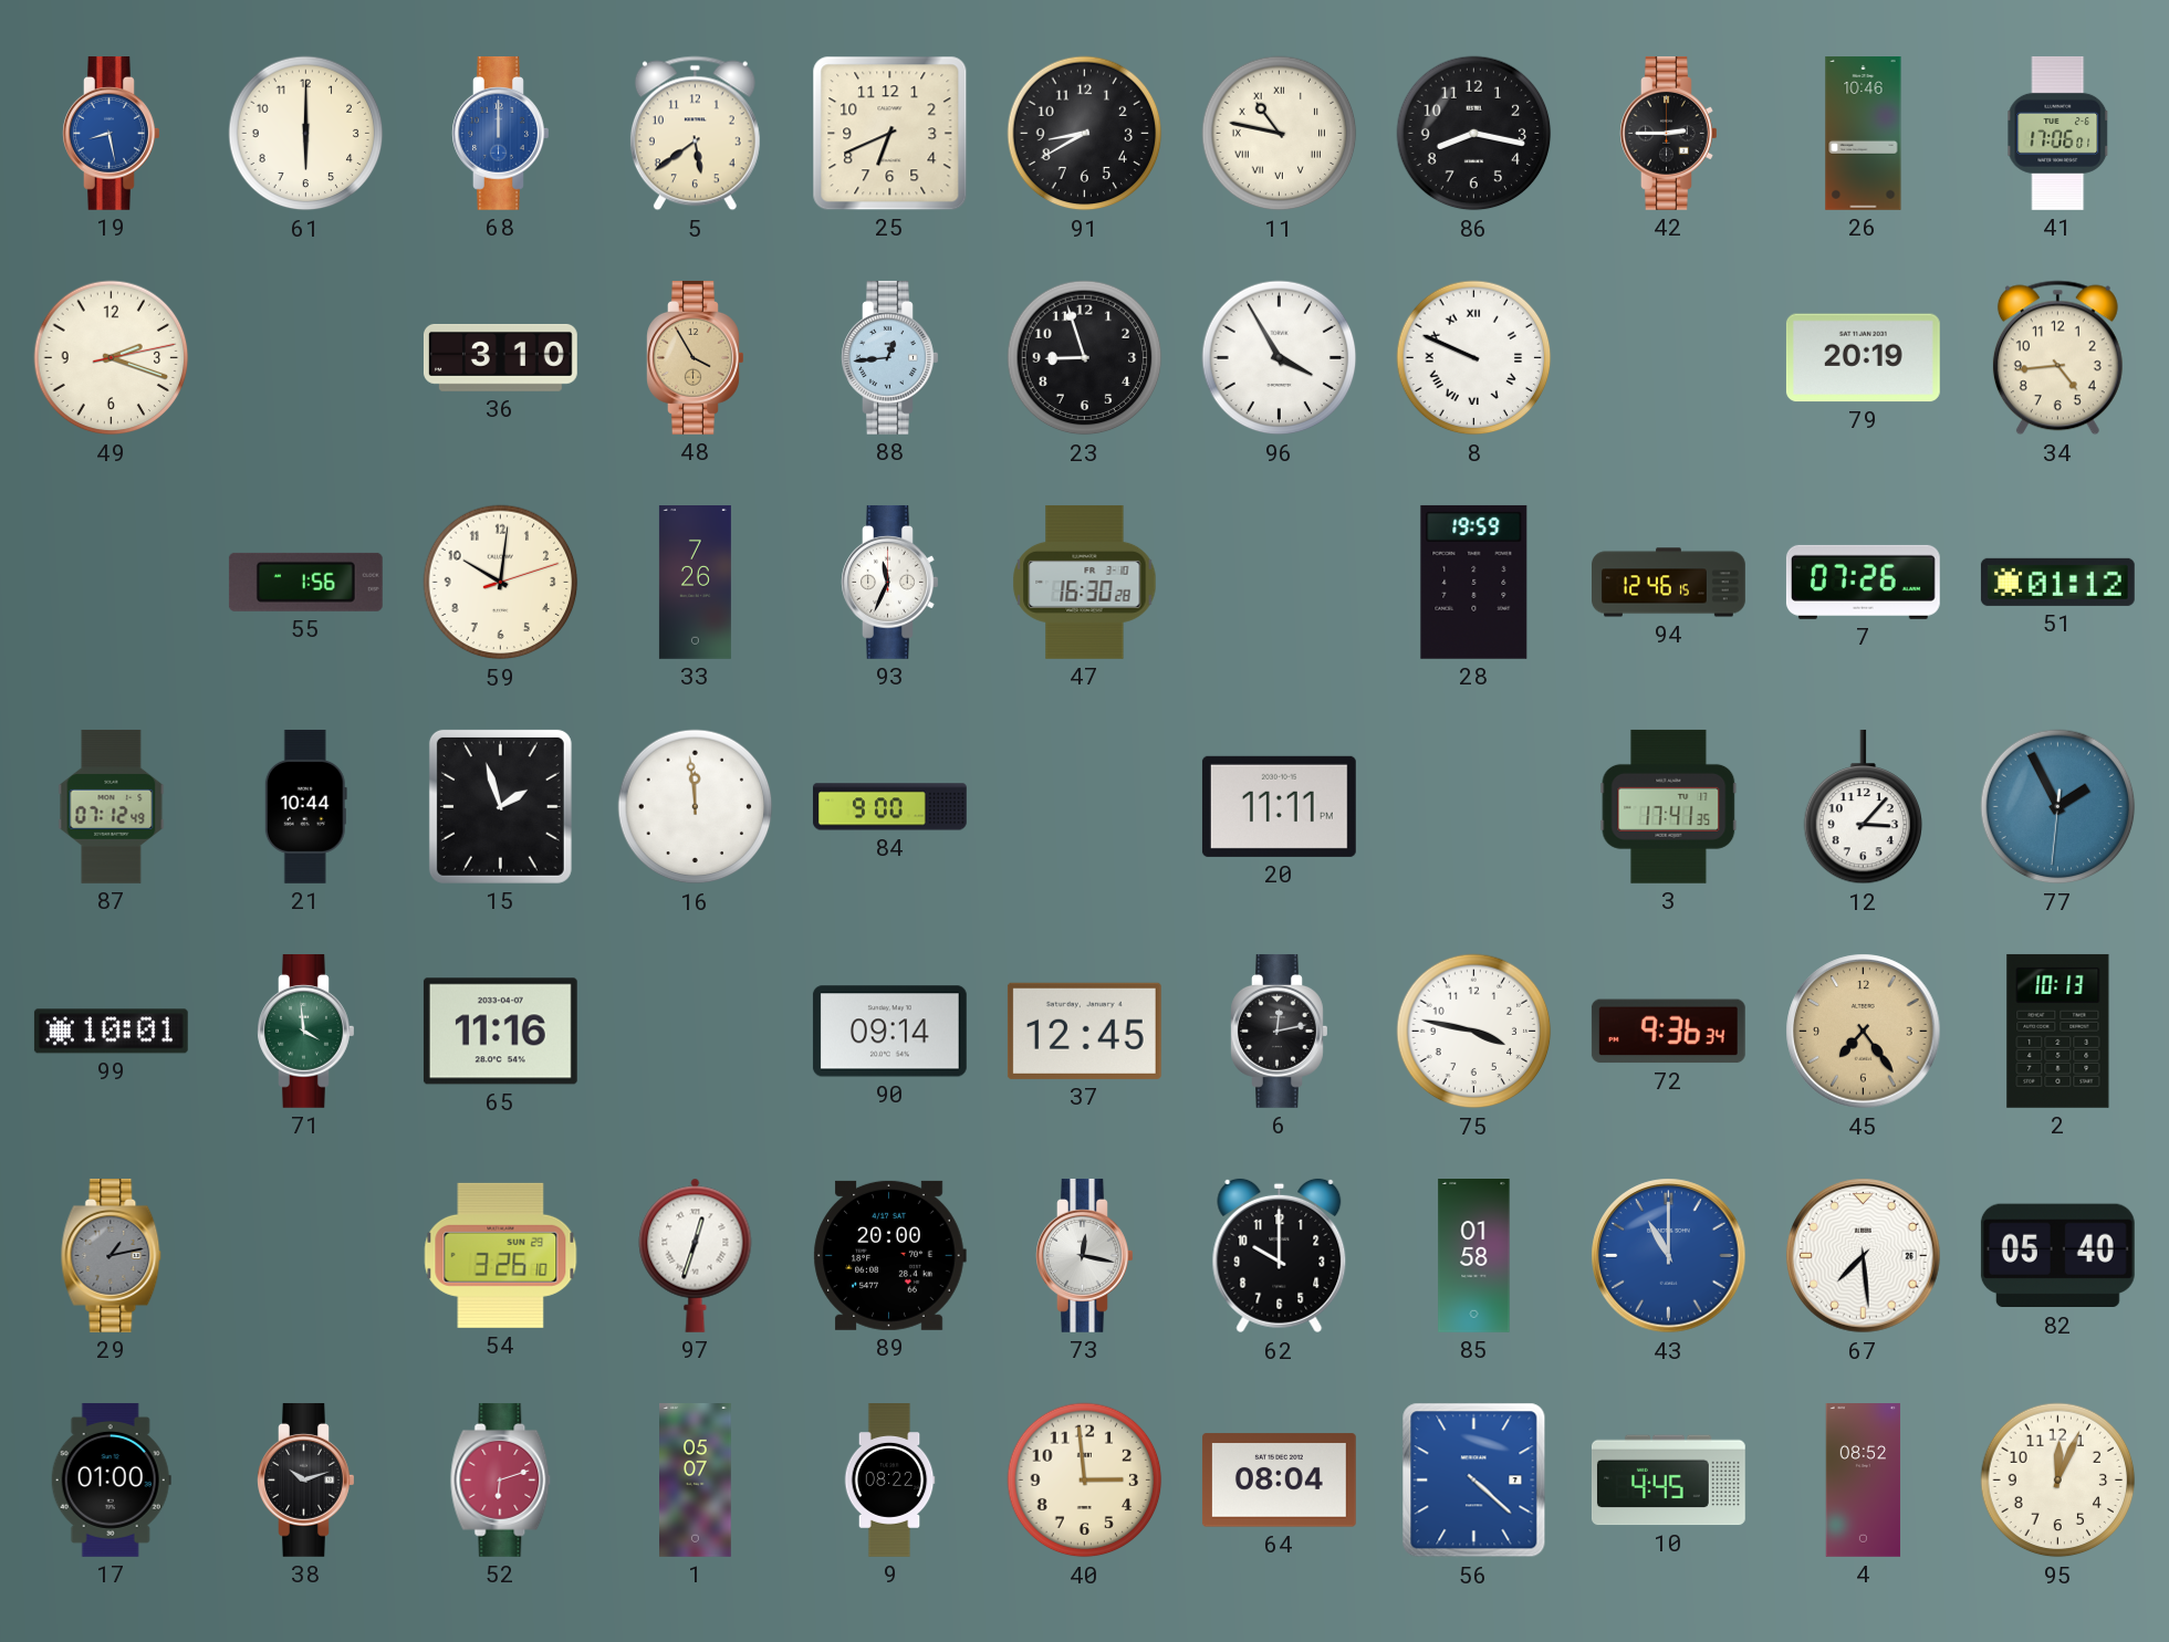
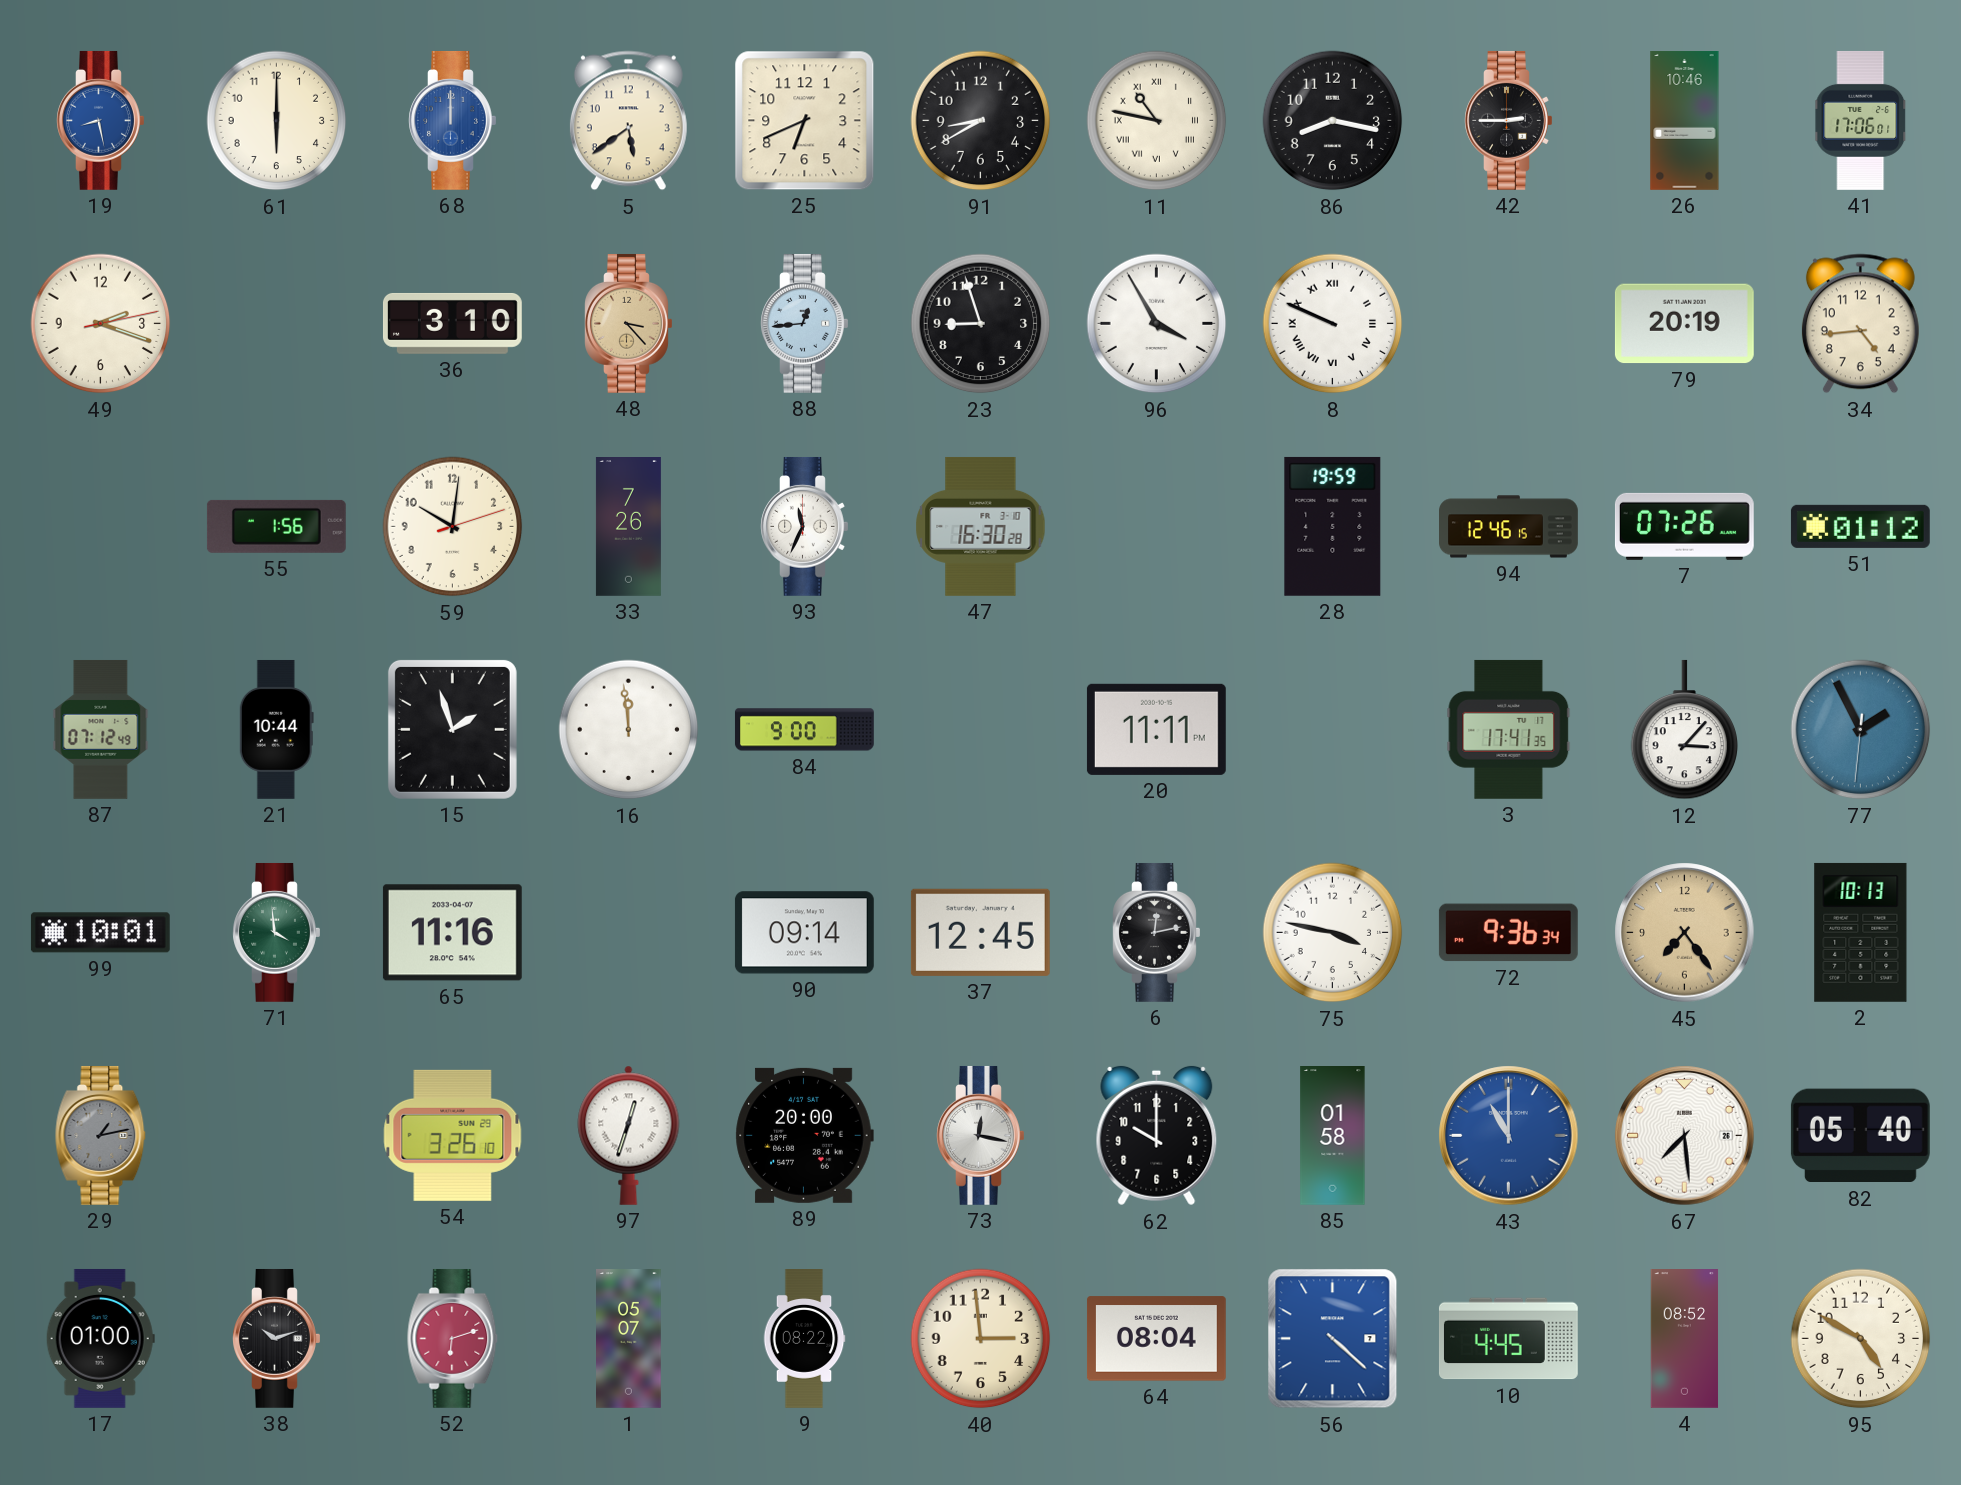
48: 3:55 -> 3:23
95: 12:04 -> 4:50
